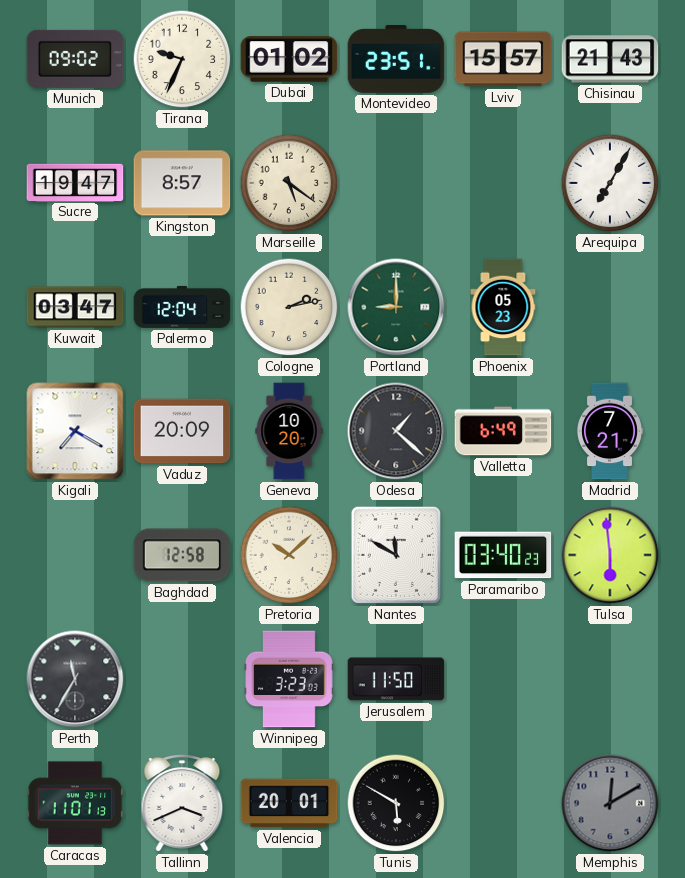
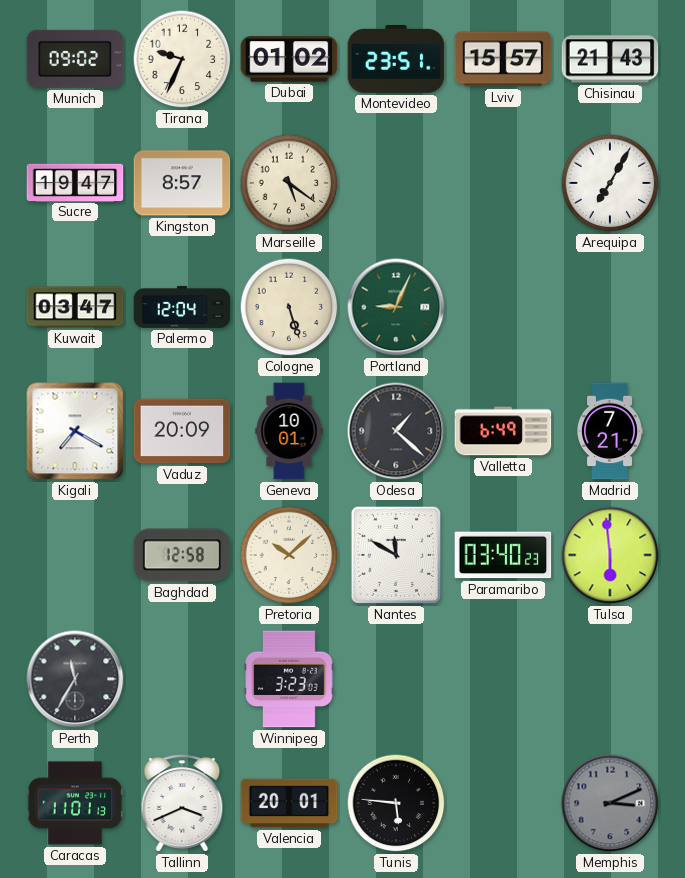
Cologne: 2:13 -> 5:27
Portland: 9:00 -> 9:04
Phoenix: 05:23 -> none
Geneva: 10:20 -> 10:01
Jerusalem: 11:50 -> none
Tunis: 5:50 -> 5:46
Memphis: 12:10 -> 3:11
